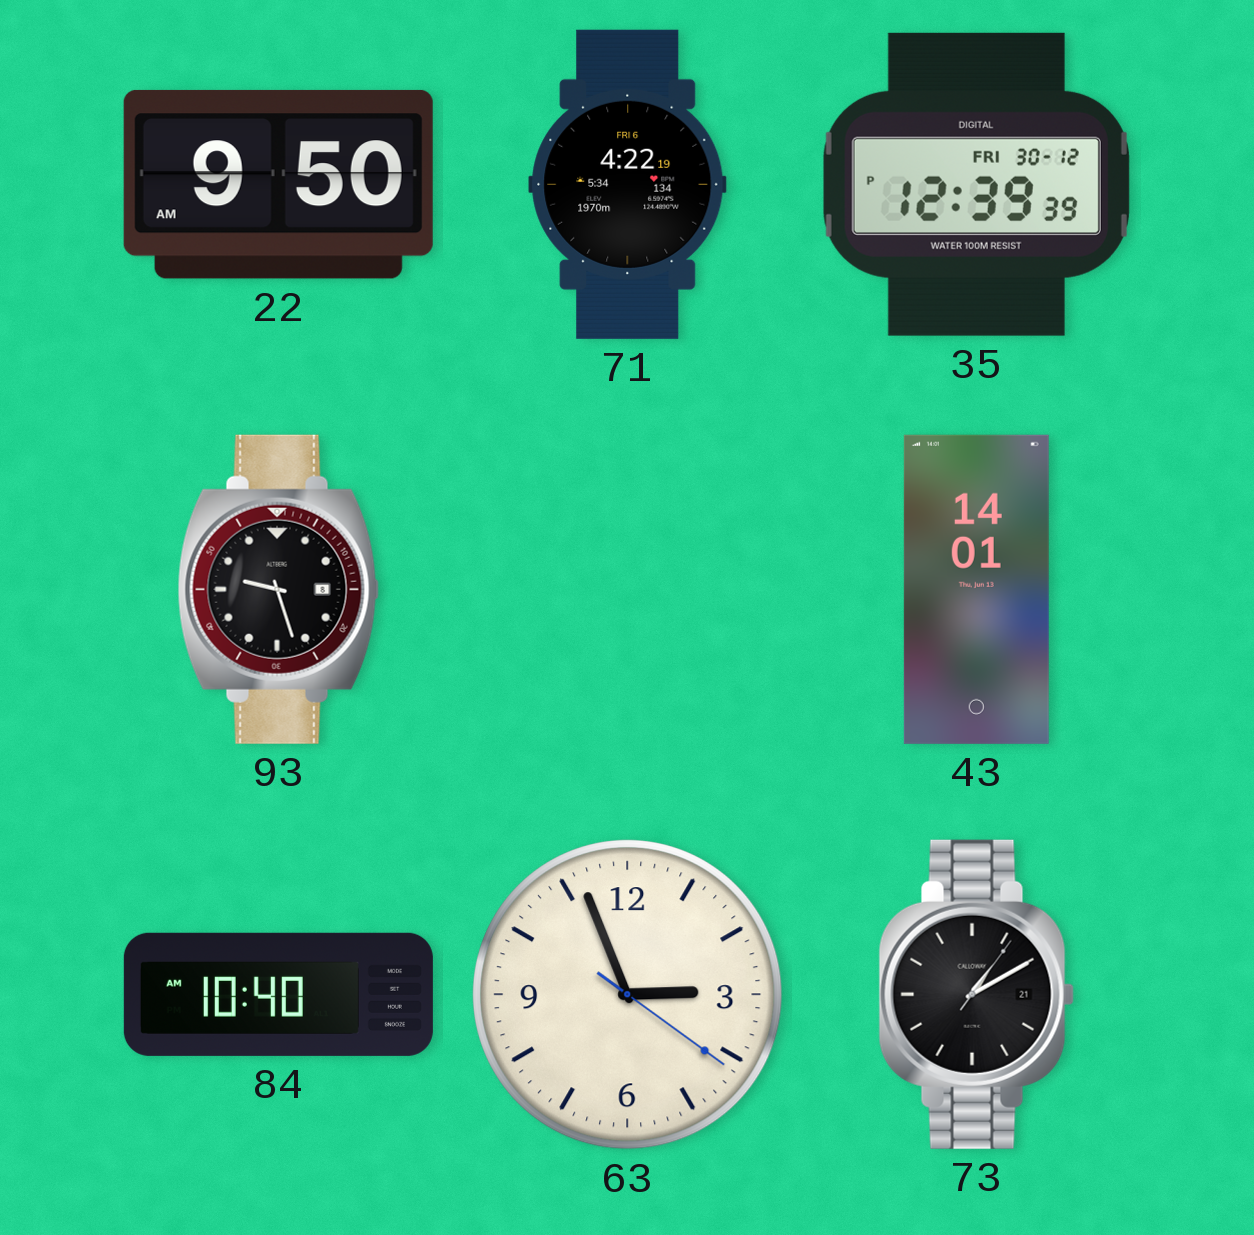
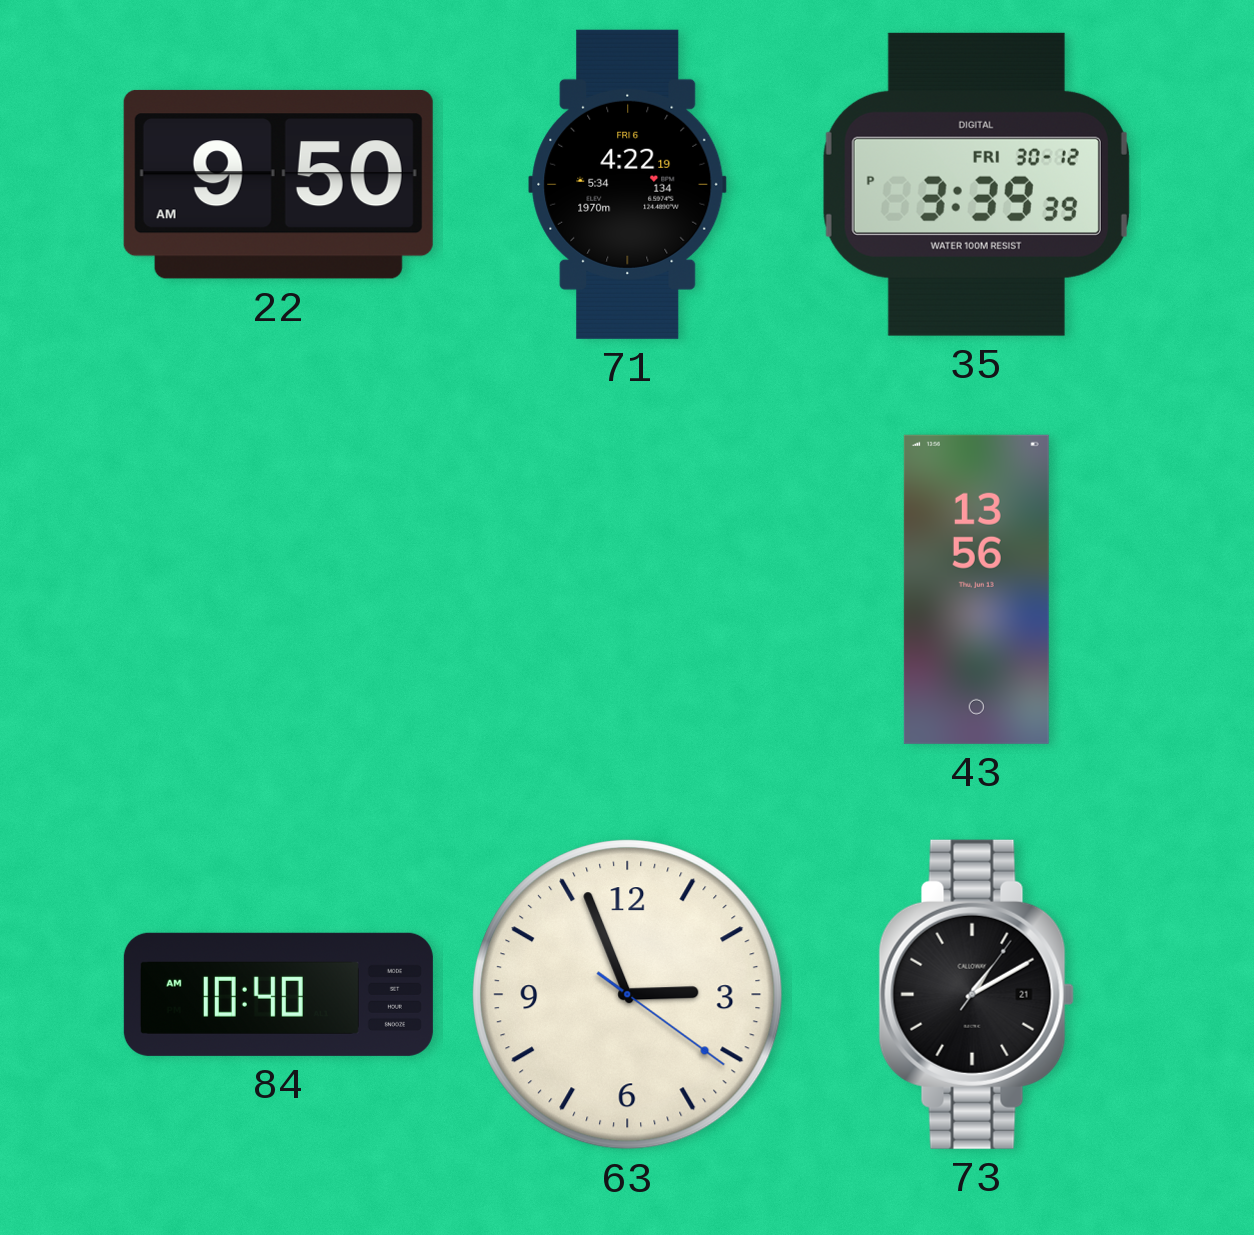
35: 12:39 -> 3:39
93: 9:27 -> none
43: 14:01 -> 13:56
